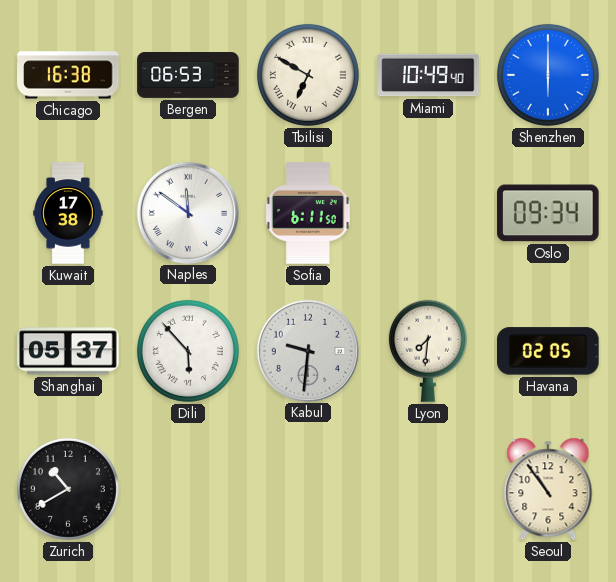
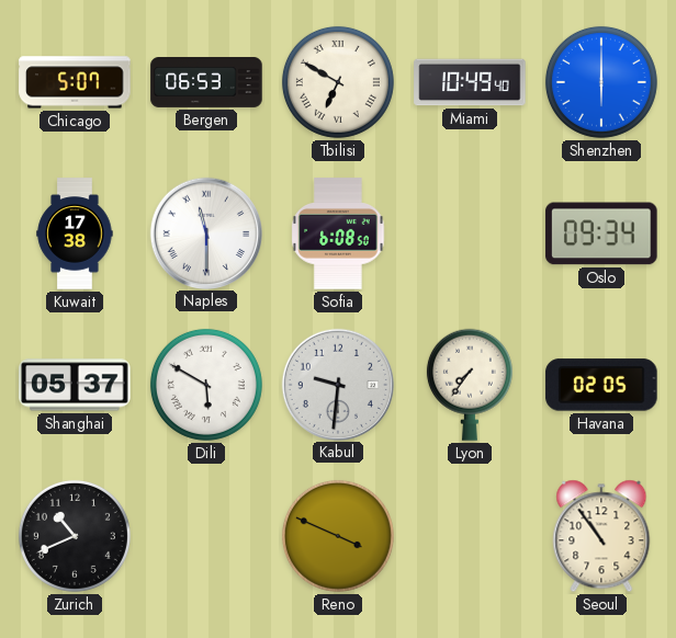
Chicago: 16:38 -> 5:07
Naples: 11:51 -> 11:30
Sofia: 6:11 -> 6:08
Dili: 5:53 -> 5:50
Lyon: 7:31 -> 7:36
Zurich: 10:40 -> 10:41
Reno: none -> 3:49
